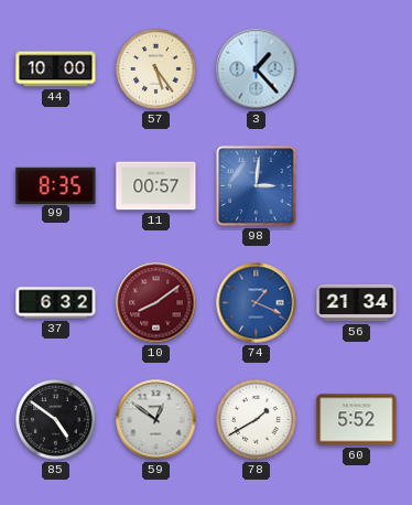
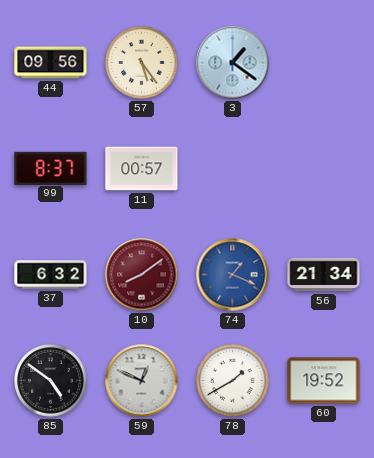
44: 10:00 -> 09:56
3: 1:23 -> 1:21
99: 8:35 -> 8:37
98: 3:01 -> none
59: 12:51 -> 12:49
60: 5:52 -> 19:52
